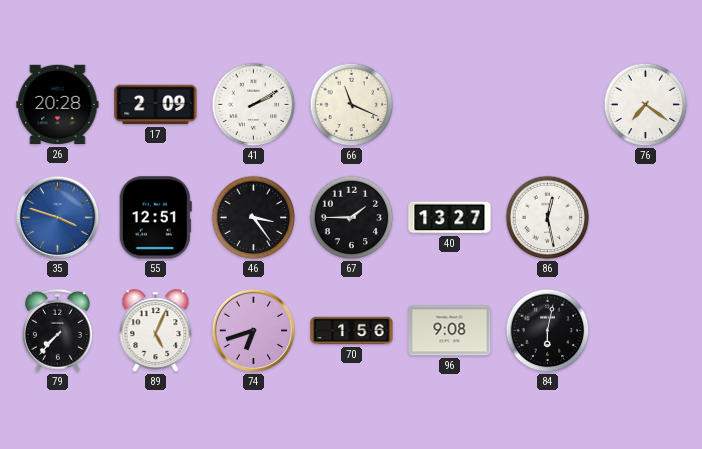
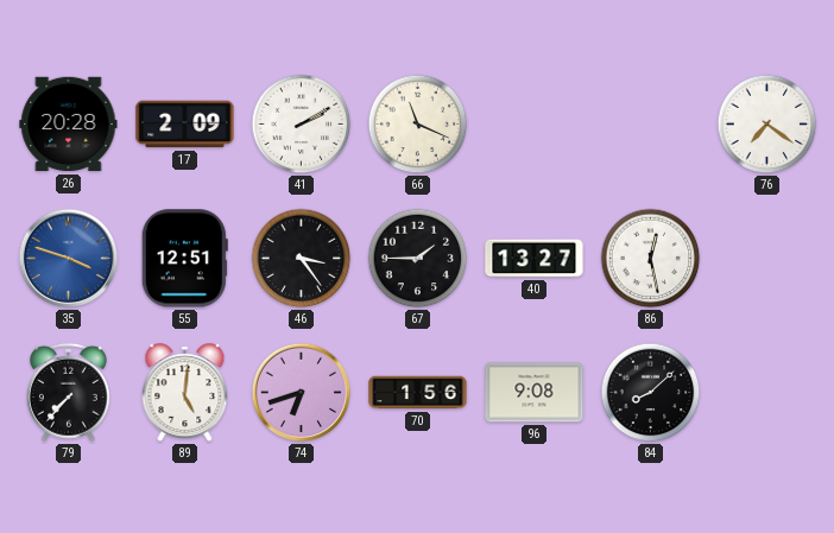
89: 5:04 -> 5:01
84: 6:02 -> 8:08
